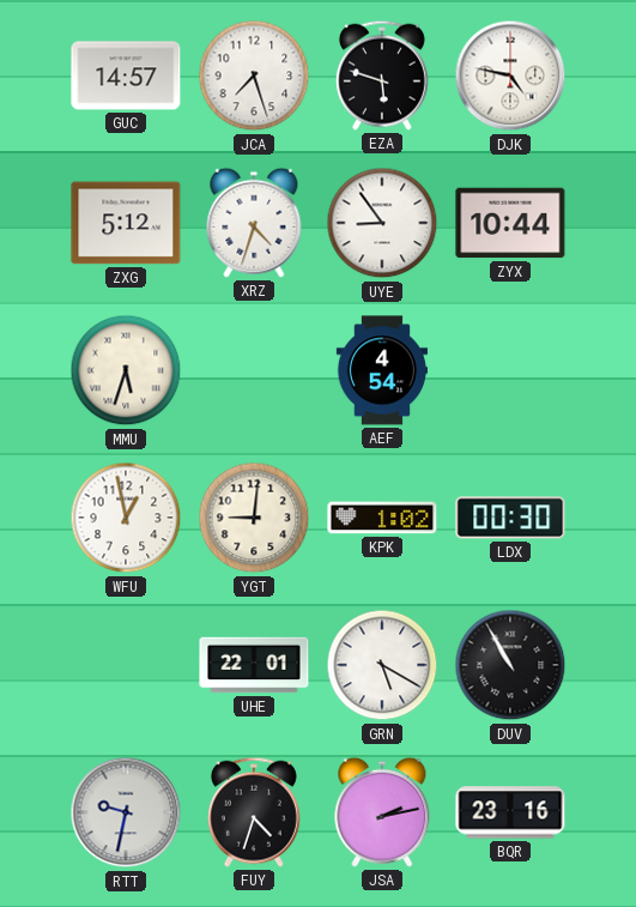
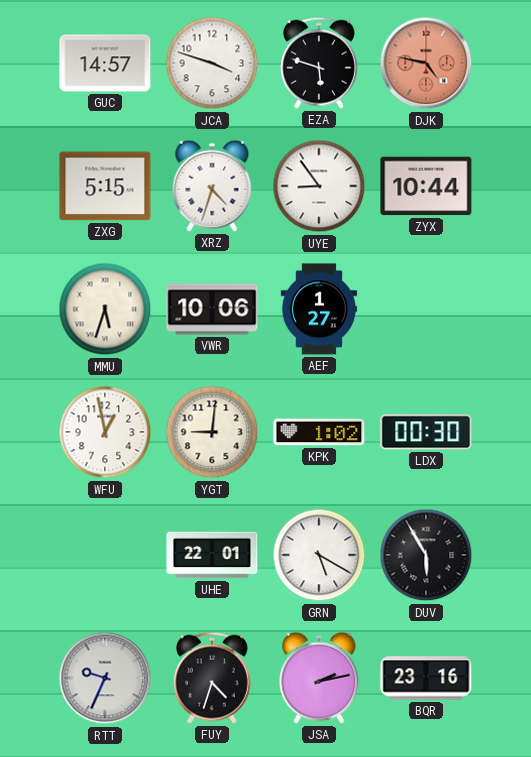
JCA: 7:27 -> 3:48
DJK dial: white -> salmon
ZXG: 5:12 -> 5:15
VWR: none -> 10:06
AEF: 4:54 -> 1:27
DUV: 10:55 -> 5:55
RTT: 9:32 -> 9:34
